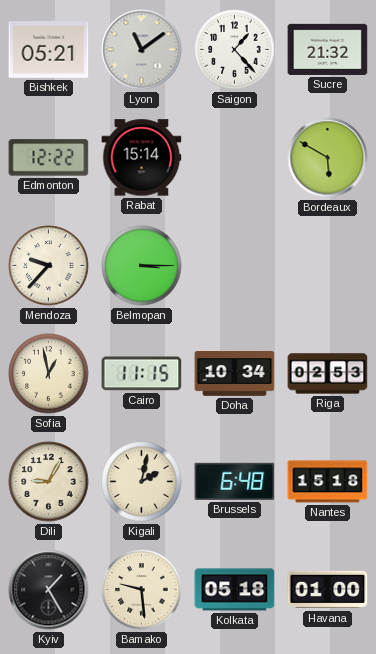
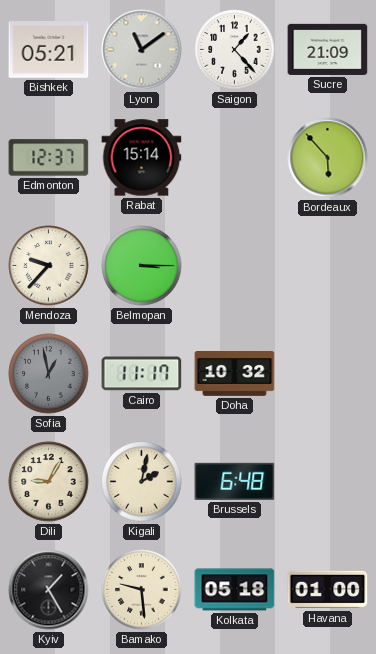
Sucre: 21:32 -> 21:09
Edmonton: 12:22 -> 12:37
Bordeaux: 5:50 -> 5:53
Sofia dial: cream -> grey
Cairo: 11:15 -> 11:17
Doha: 10:34 -> 10:32
Riga: 02:53 -> none
Nantes: 15:18 -> none
